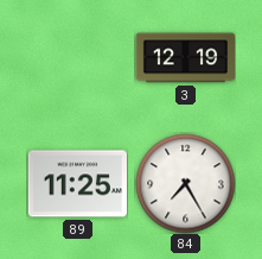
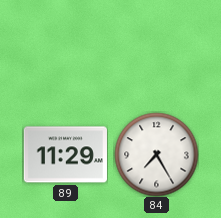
3: 12:19 -> none
89: 11:25 -> 11:29
